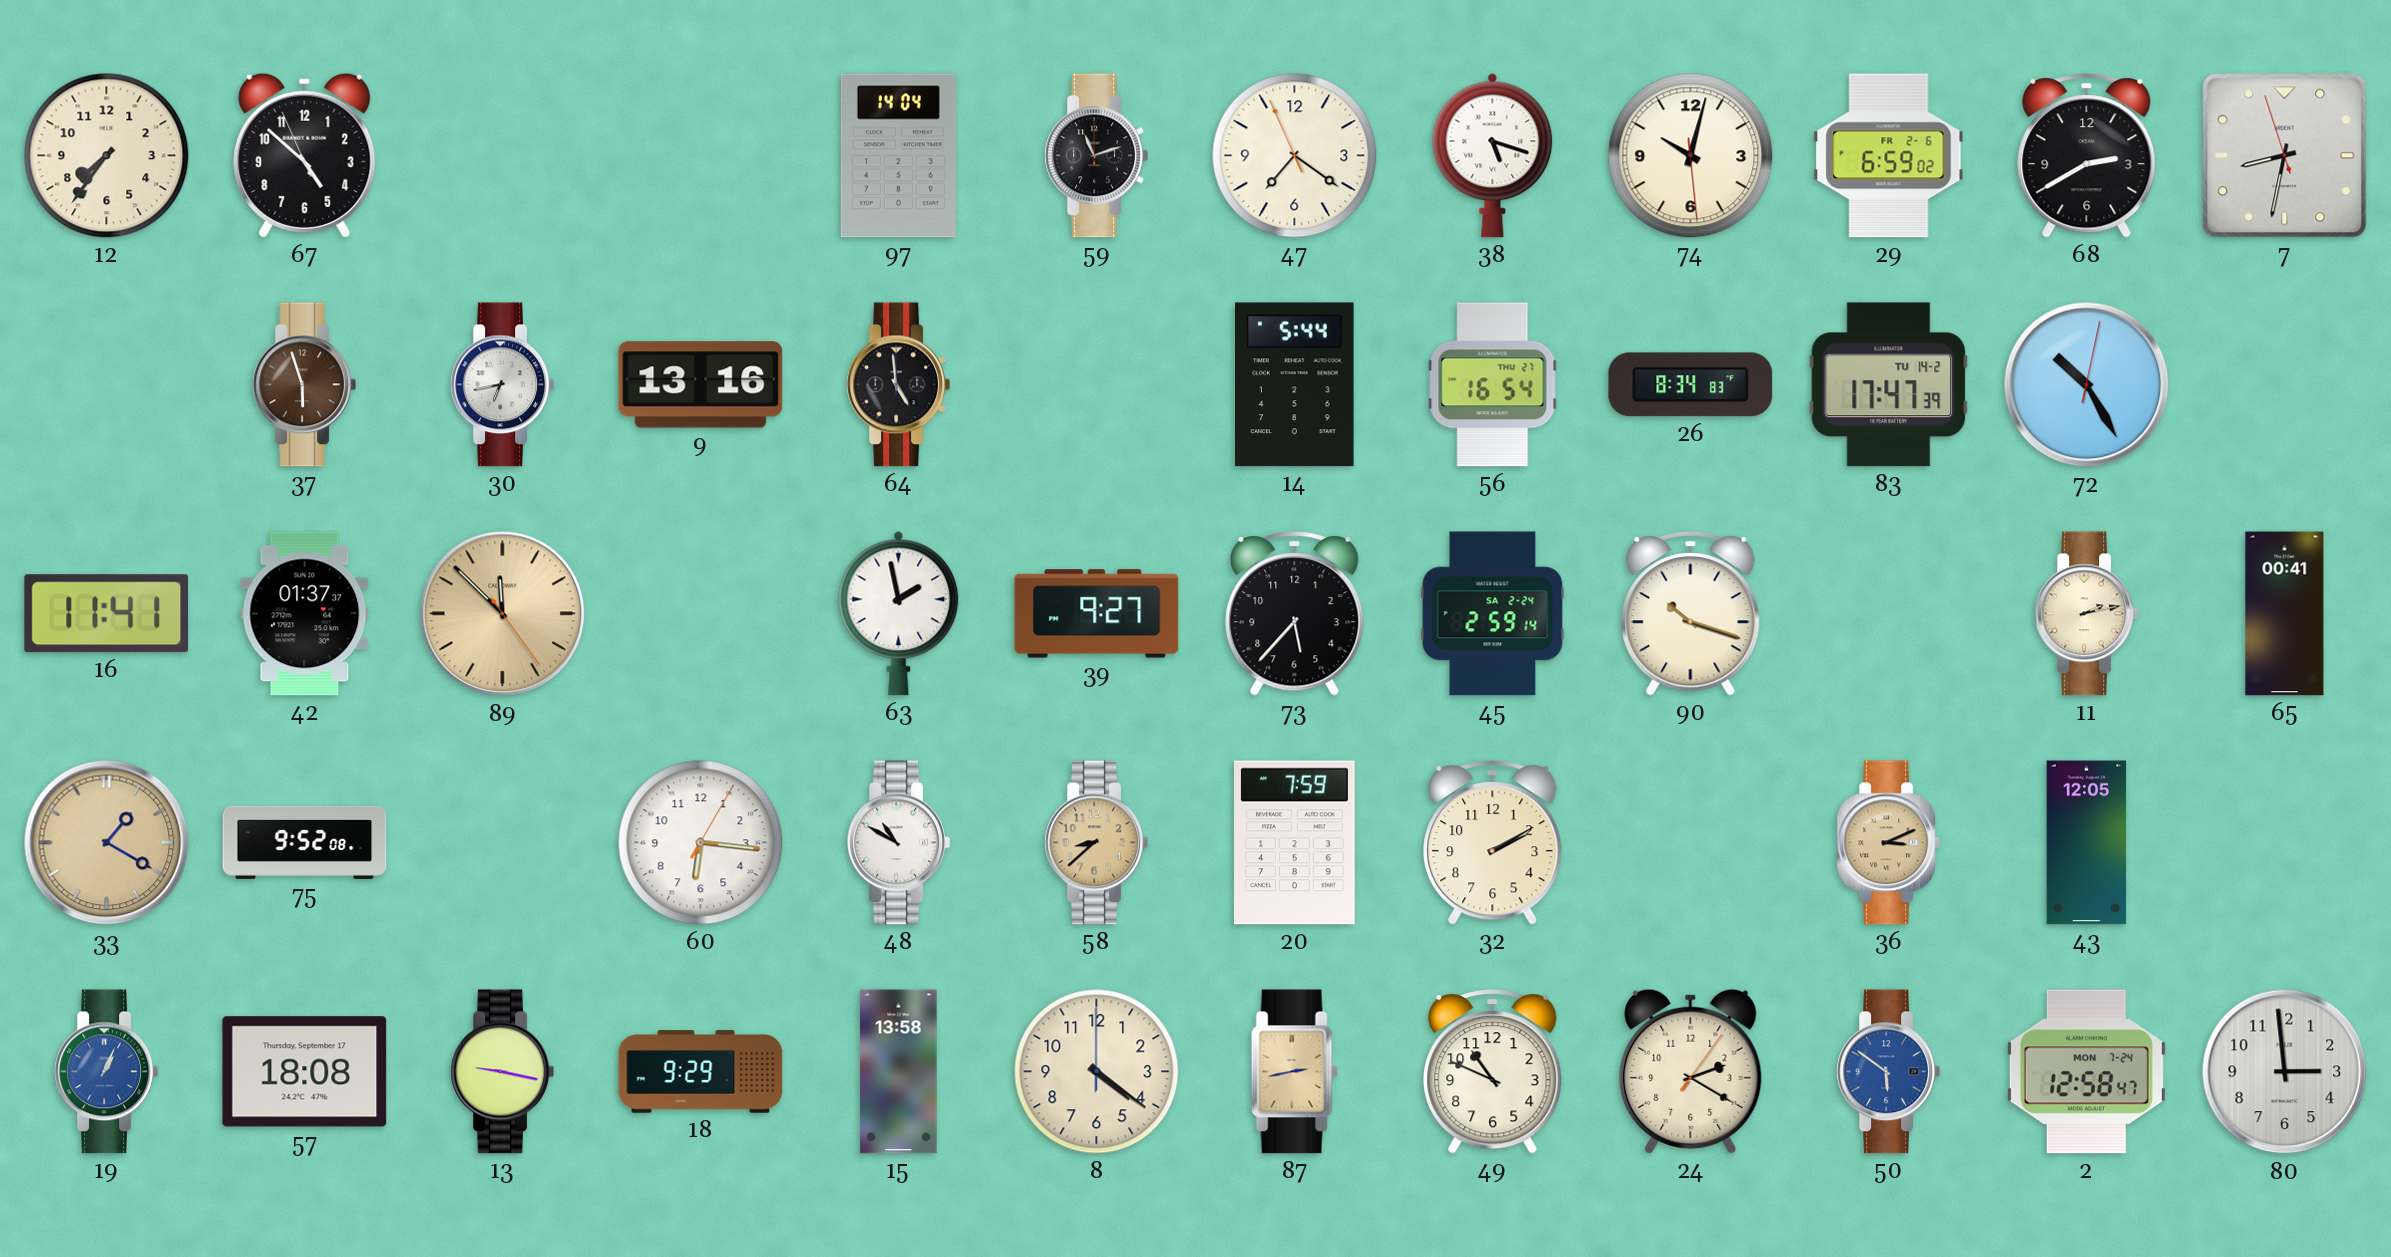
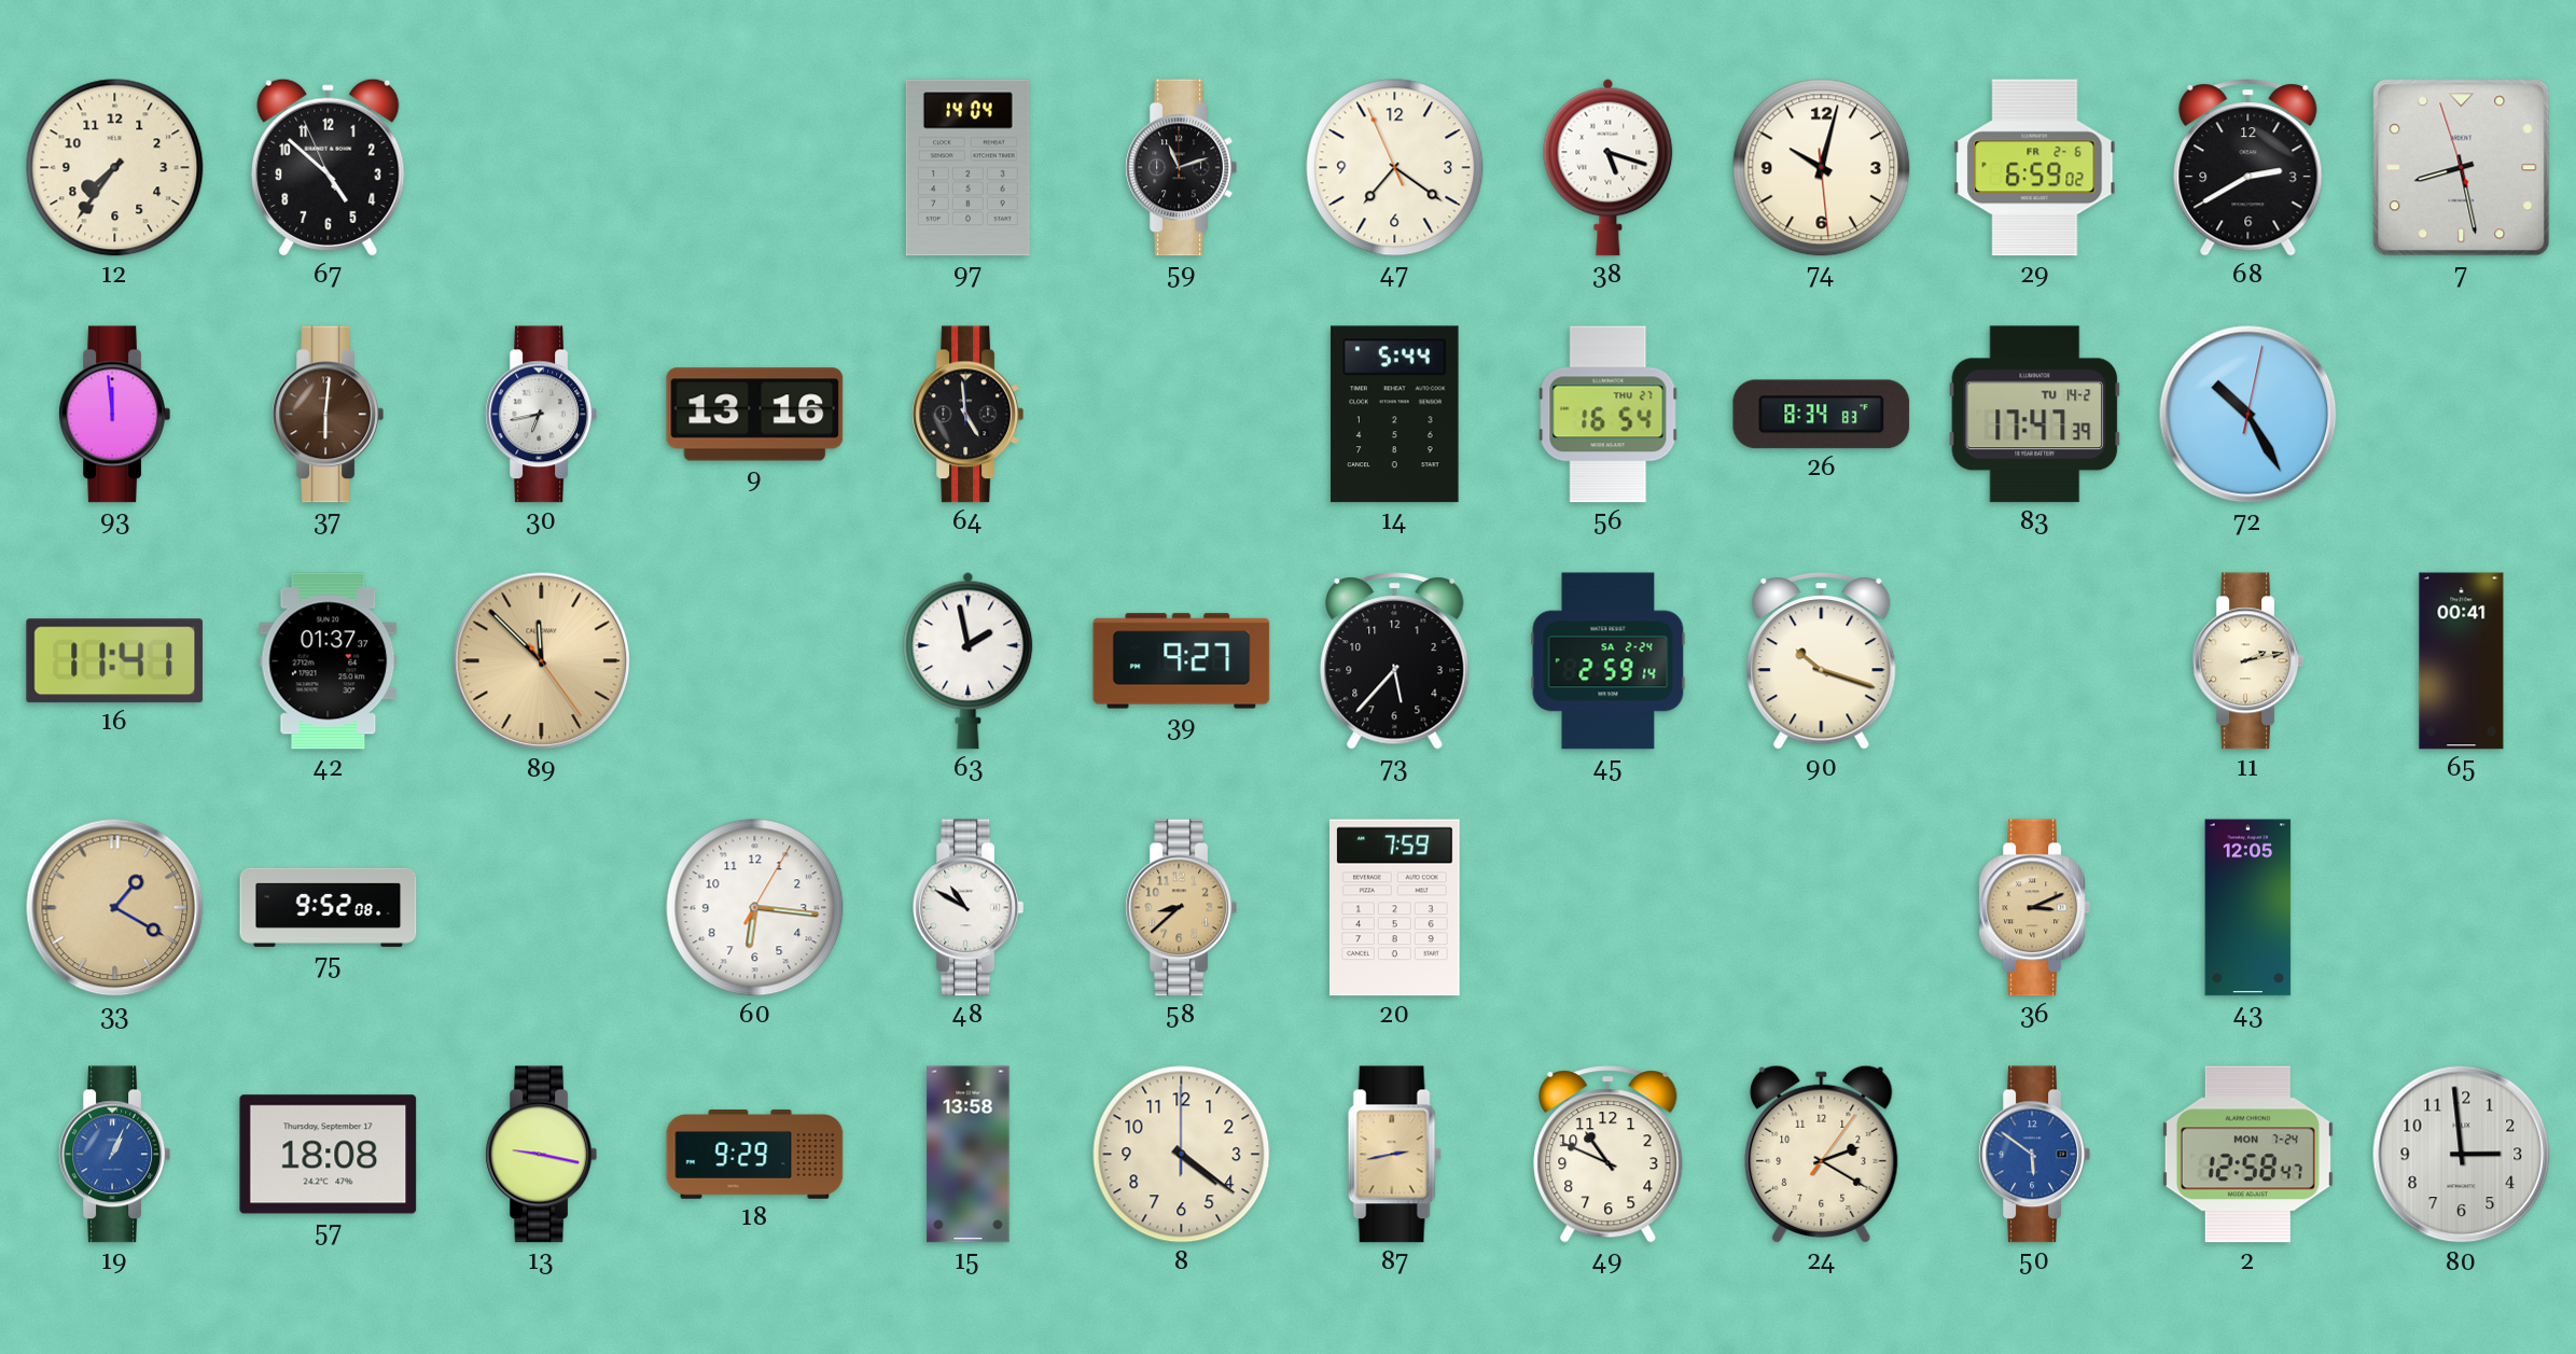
7: 8:31 -> 8:27
93: none -> 11:59
37: 5:57 -> 6:01
32: 2:10 -> none
